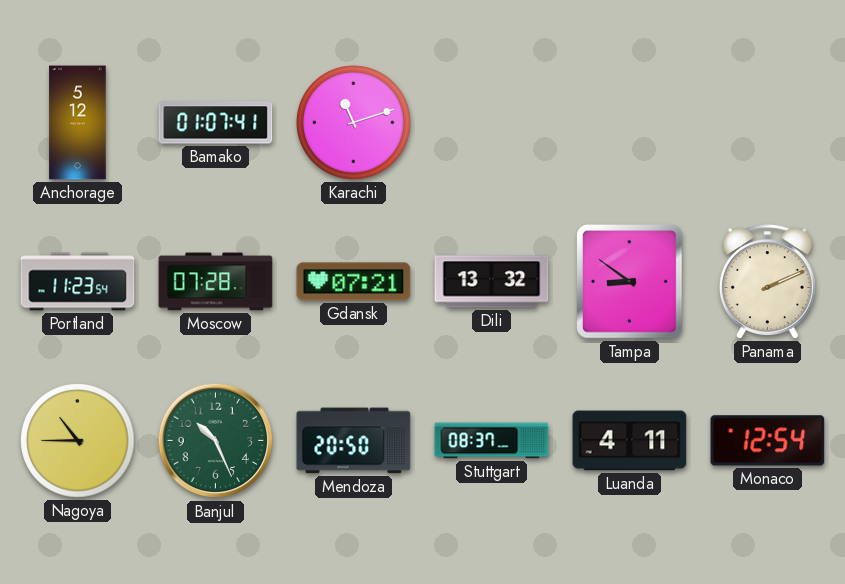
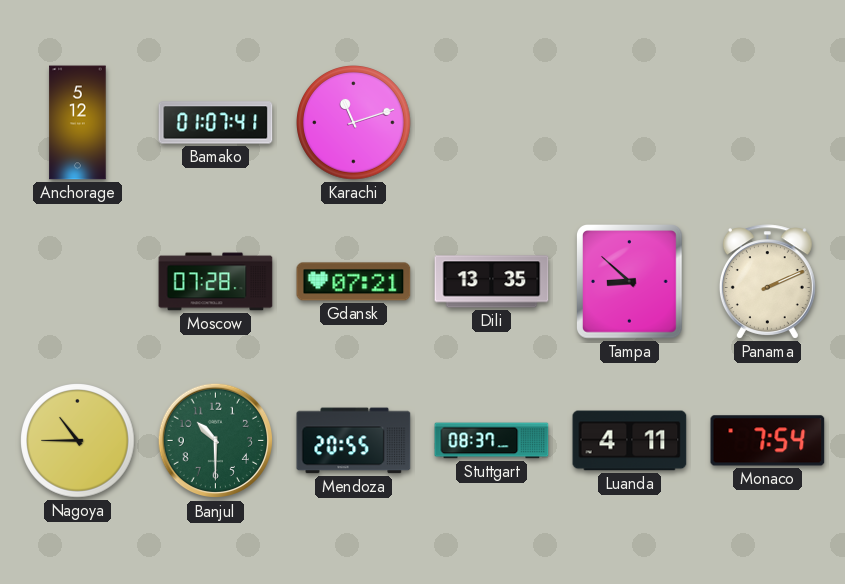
Portland: 11:23 -> none
Dili: 13:32 -> 13:35
Tampa: 8:51 -> 8:52
Banjul: 10:26 -> 10:30
Mendoza: 20:50 -> 20:55
Monaco: 12:54 -> 7:54
